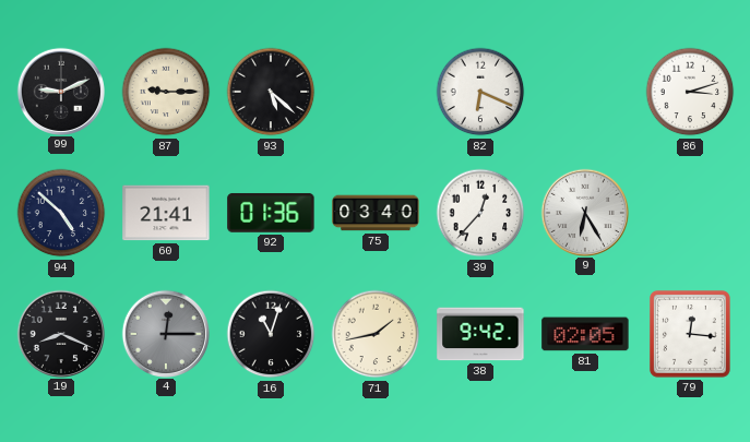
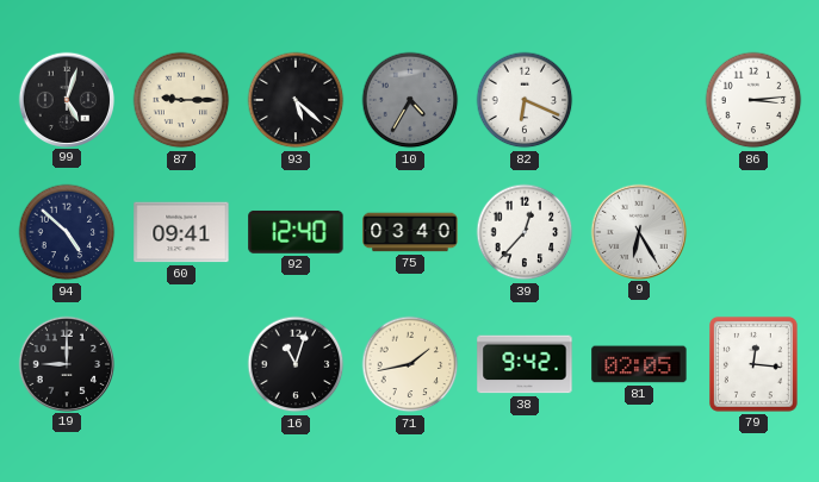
99: 9:11 -> 5:03
10: none -> 4:35
86: 3:12 -> 3:14
60: 21:41 -> 09:41
92: 01:36 -> 12:40
19: 8:19 -> 9:00
4: 12:15 -> none
